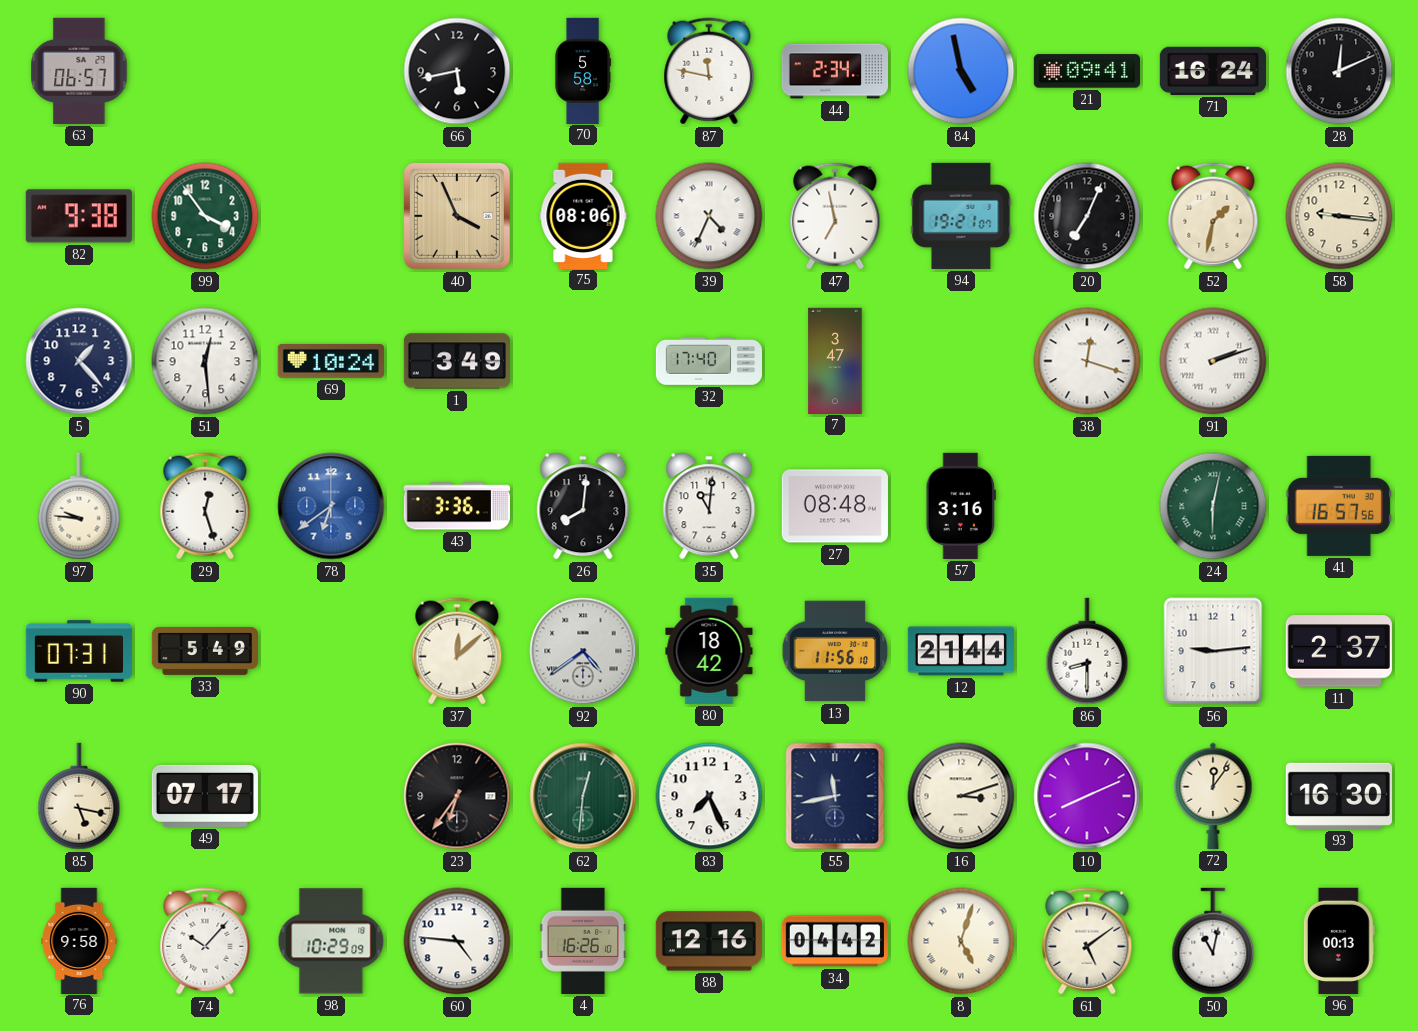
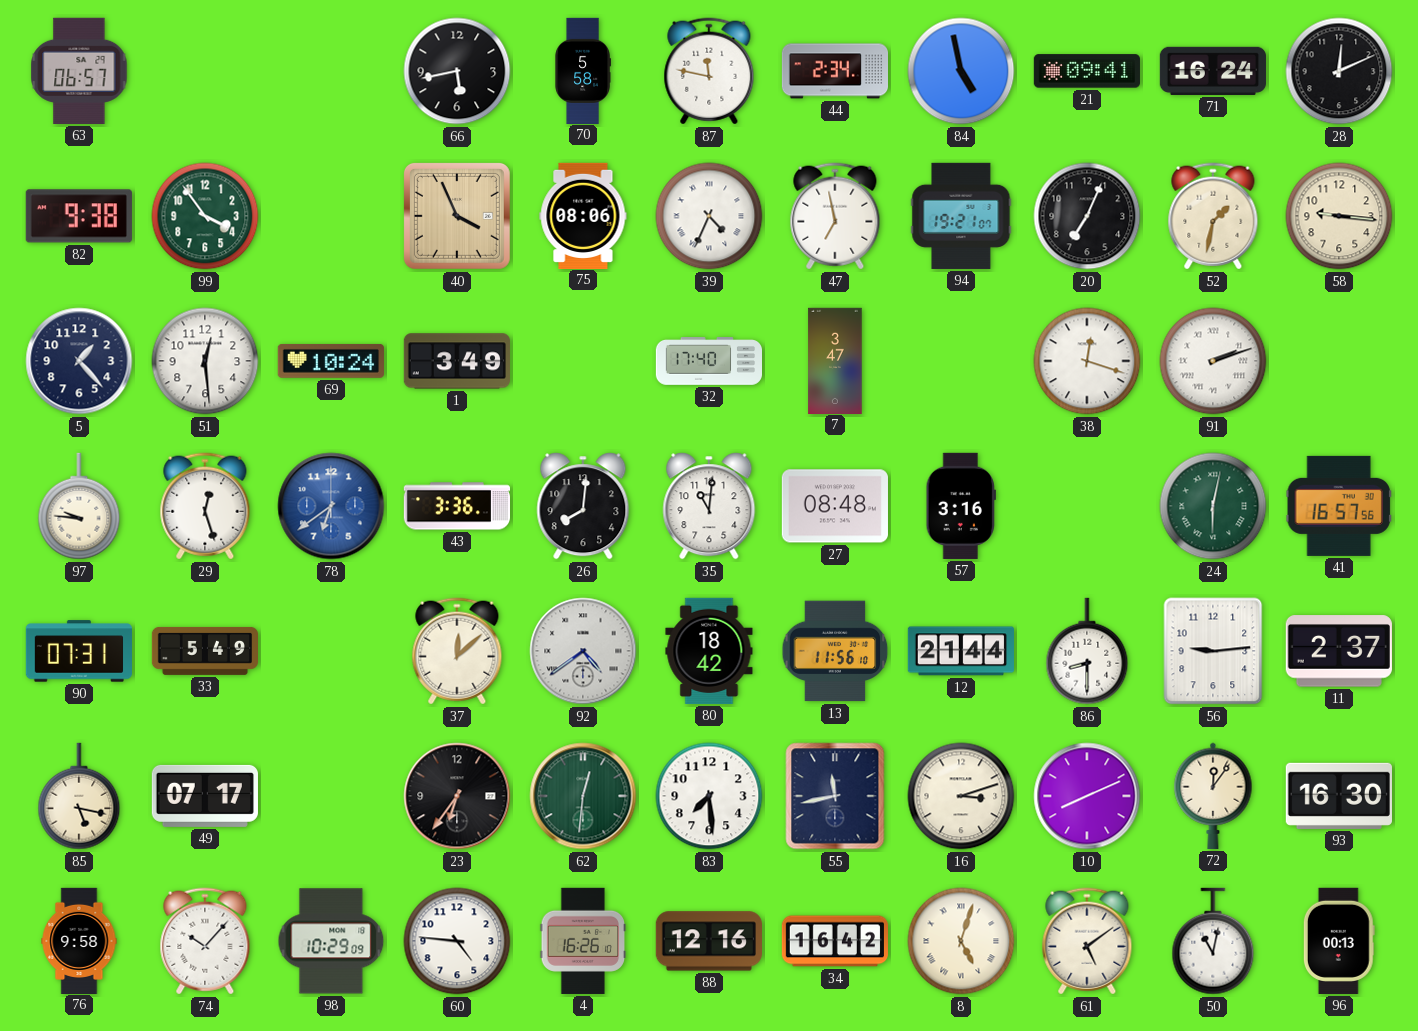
83: 7:26 -> 7:29
34: 04:42 -> 16:42
